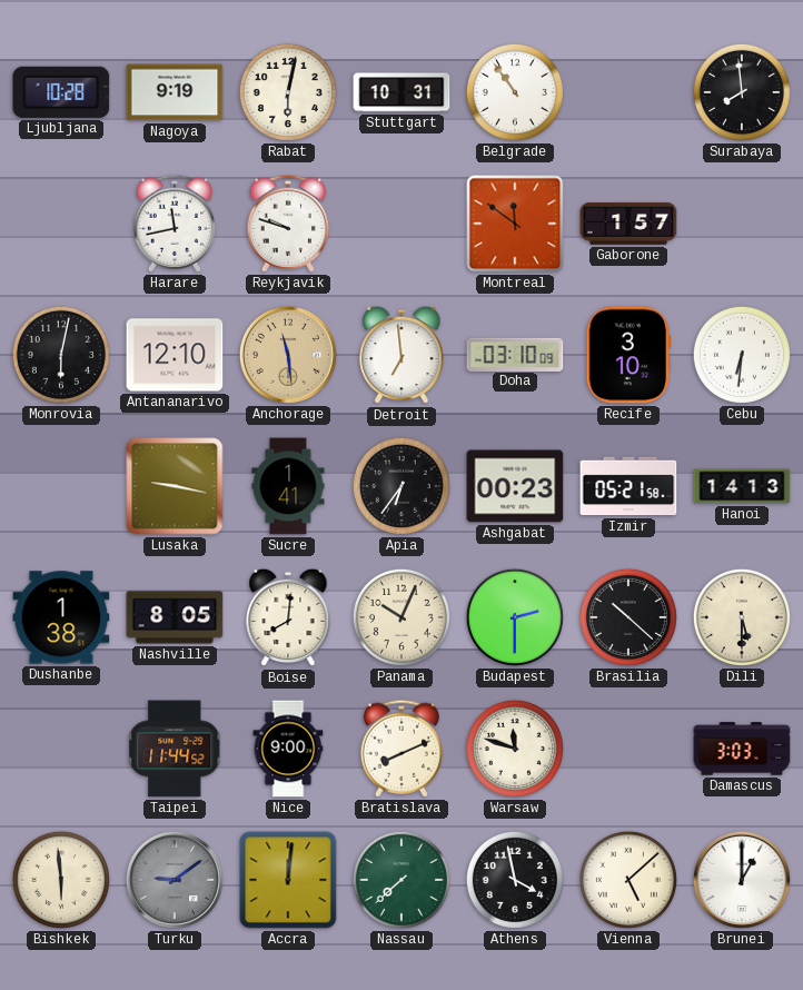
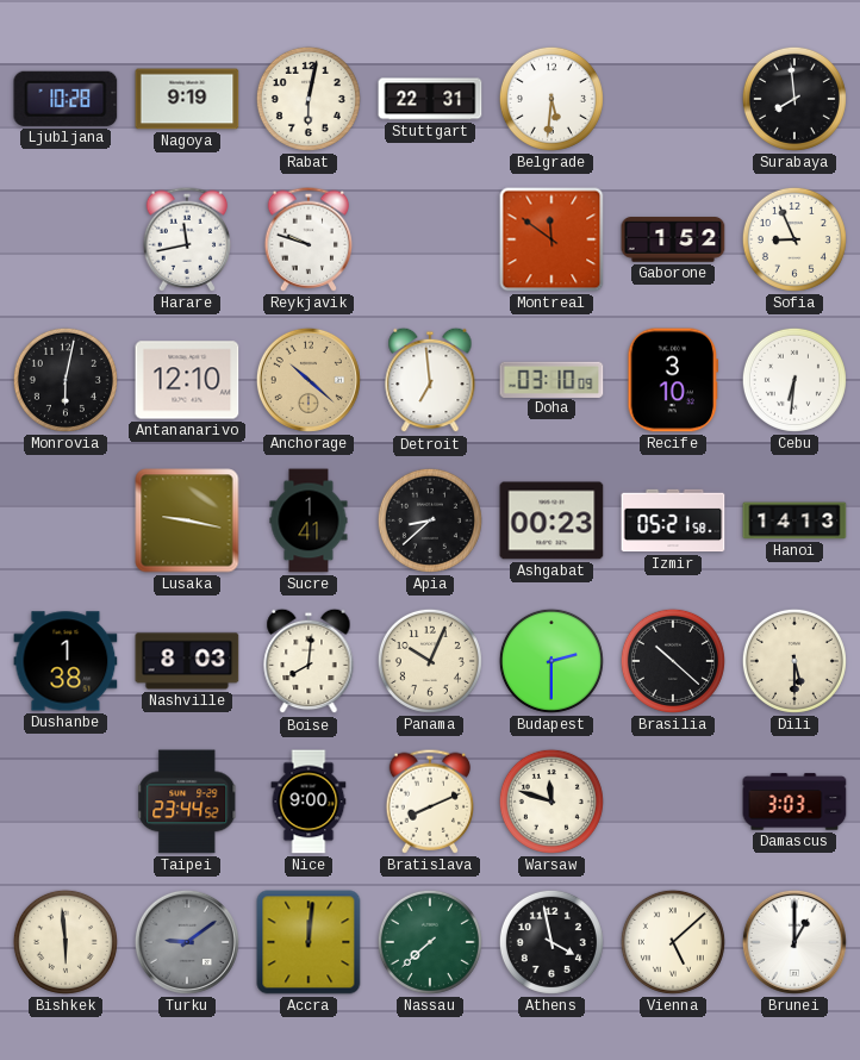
Stuttgart: 10:31 -> 22:31
Belgrade: 10:54 -> 5:31
Gaborone: 1:57 -> 1:52
Sofia: none -> 8:56
Anchorage: 11:29 -> 10:22
Apia: 6:36 -> 8:38
Nashville: 8:05 -> 8:03
Taipei: 11:44 -> 23:44
